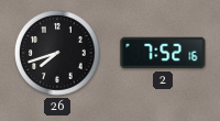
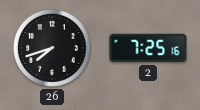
2: 7:52 -> 7:25
